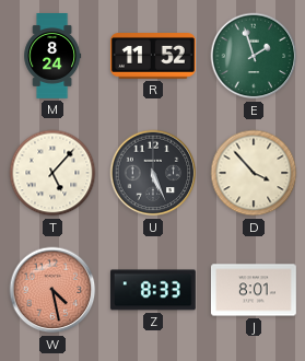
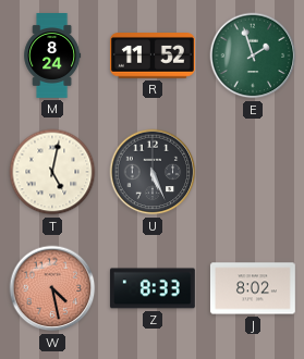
T: 5:07 -> 5:02
D: 3:53 -> none
J: 8:01 -> 8:02
